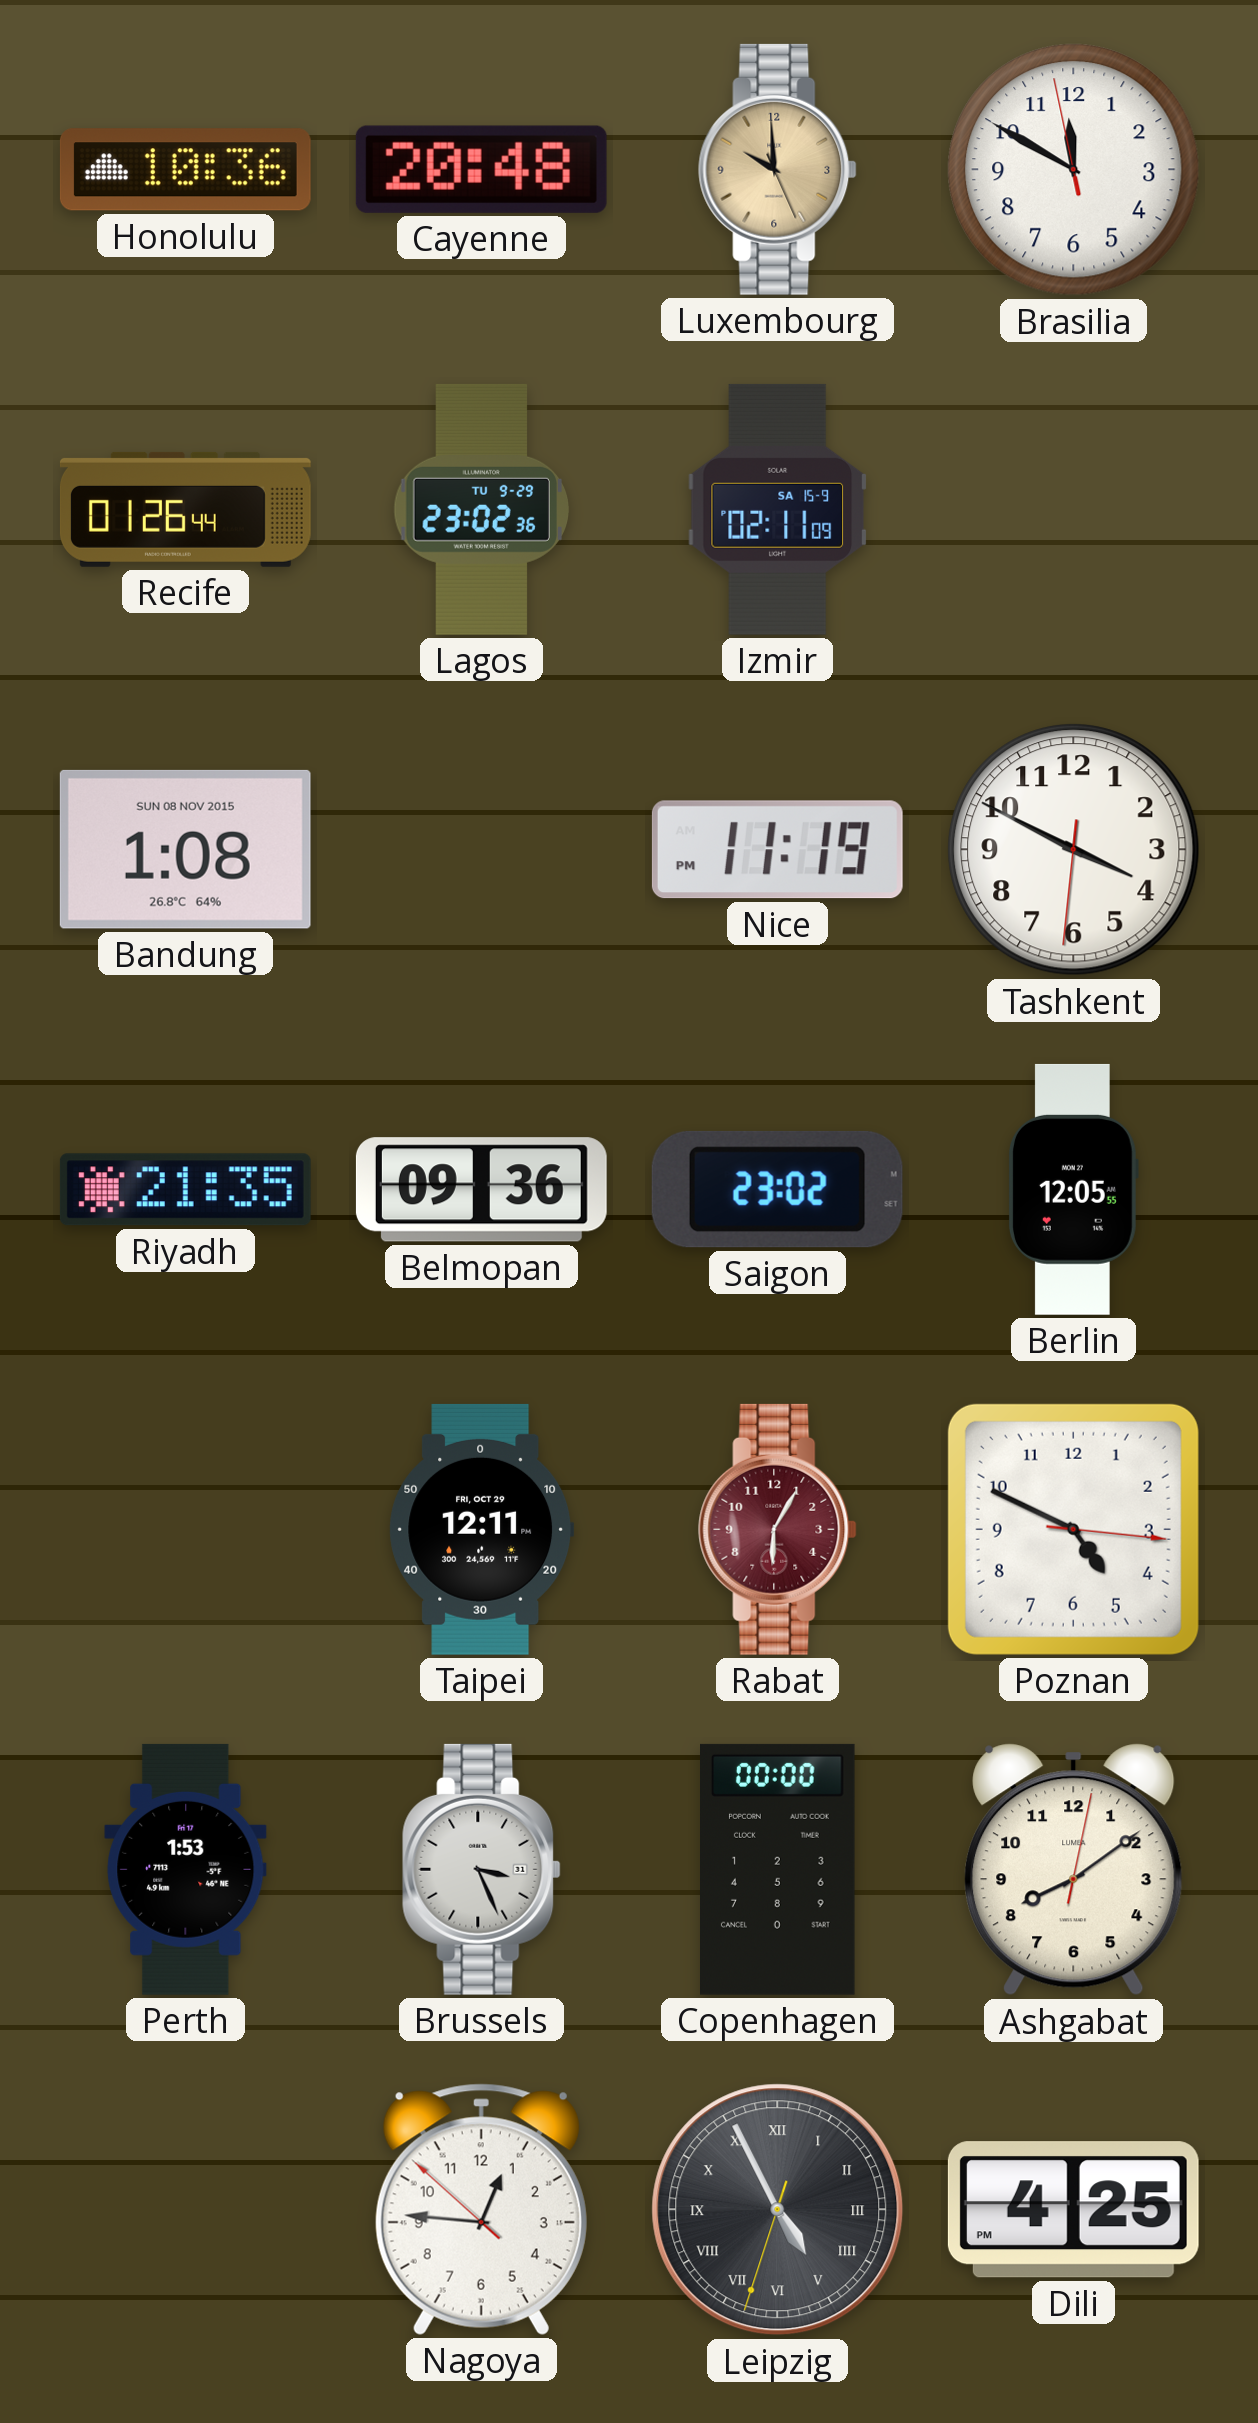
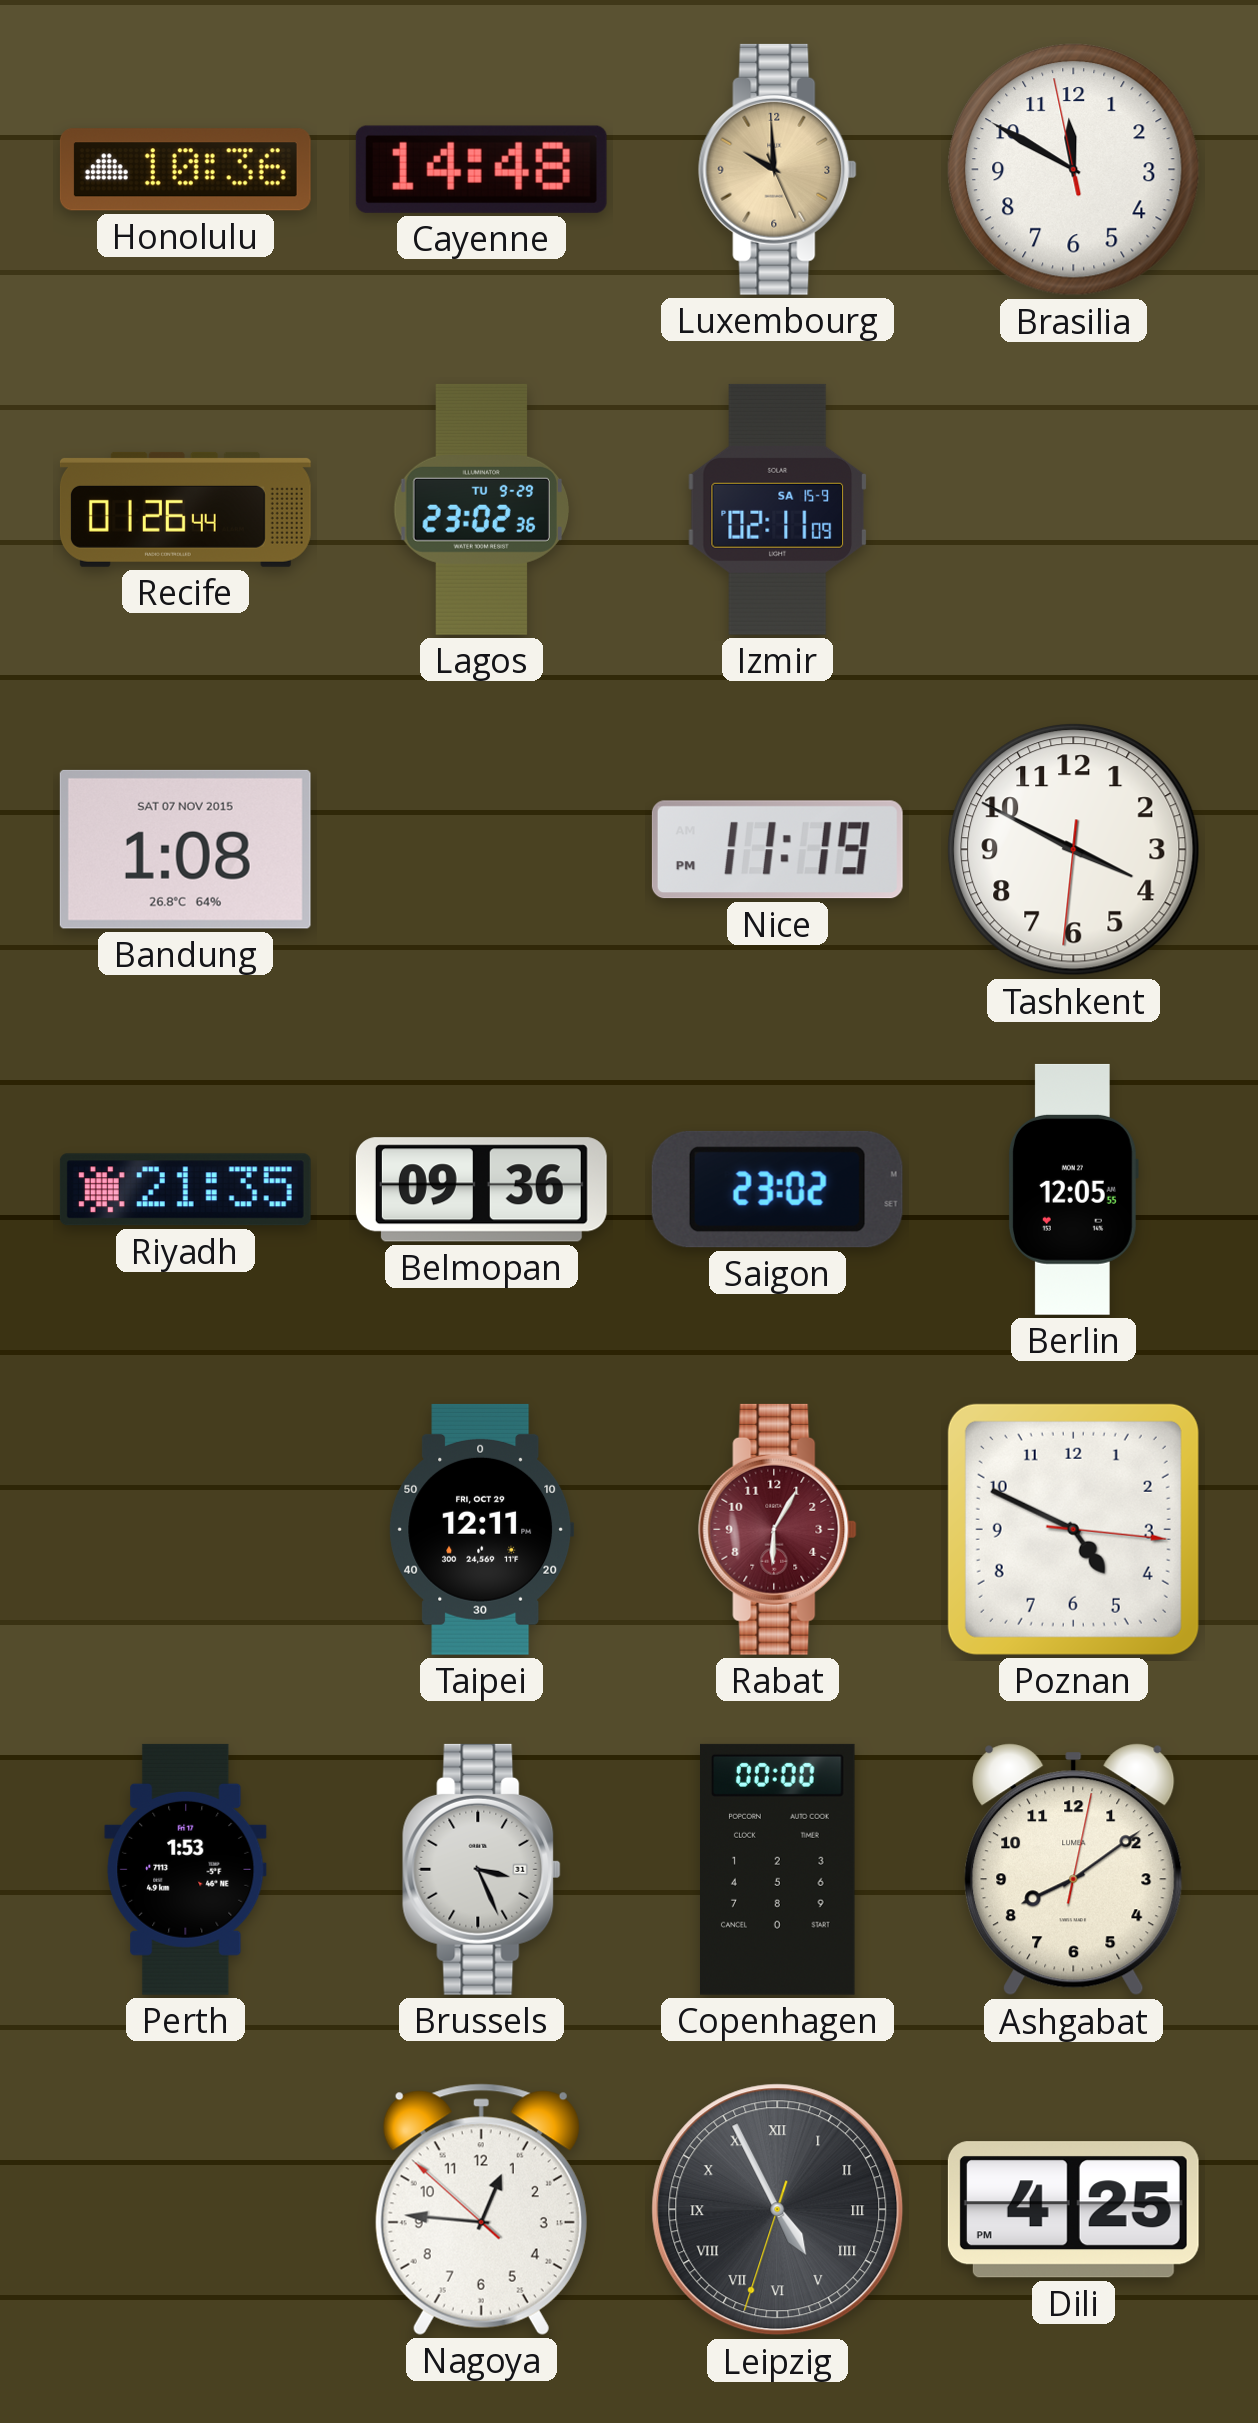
Cayenne: 20:48 -> 14:48
Bandung date: SUN 08 NOV 2015 -> SAT 07 NOV 2015
